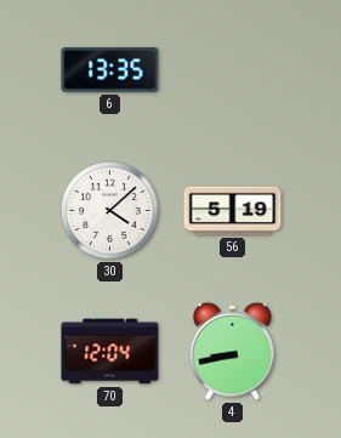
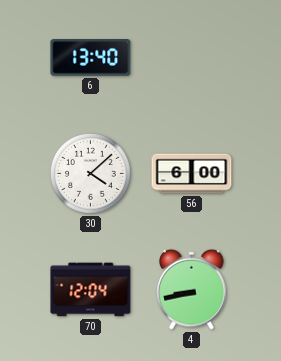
6: 13:35 -> 13:40
56: 5:19 -> 6:00
